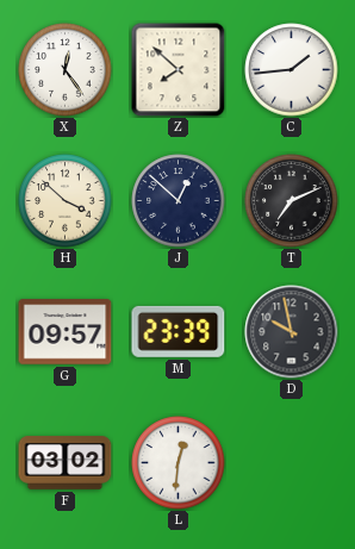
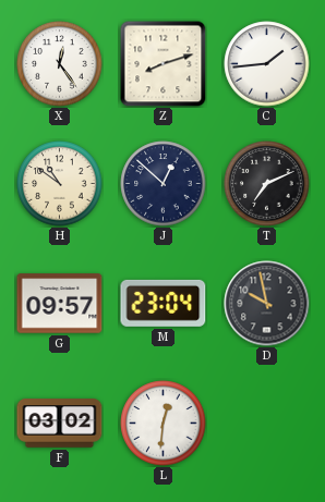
Z: 7:52 -> 8:12
H: 3:52 -> 10:51
M: 23:39 -> 23:04
